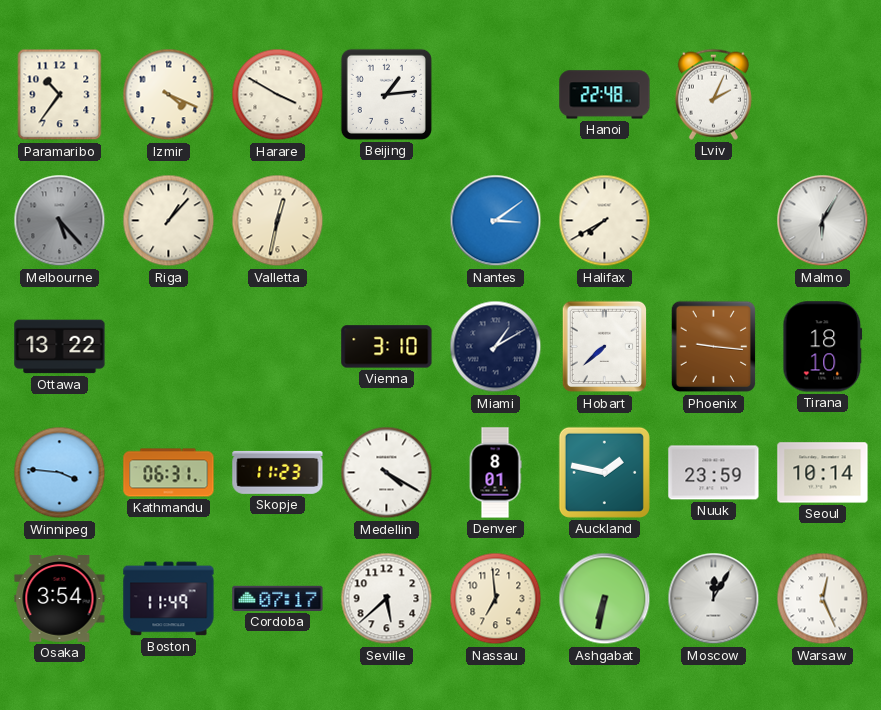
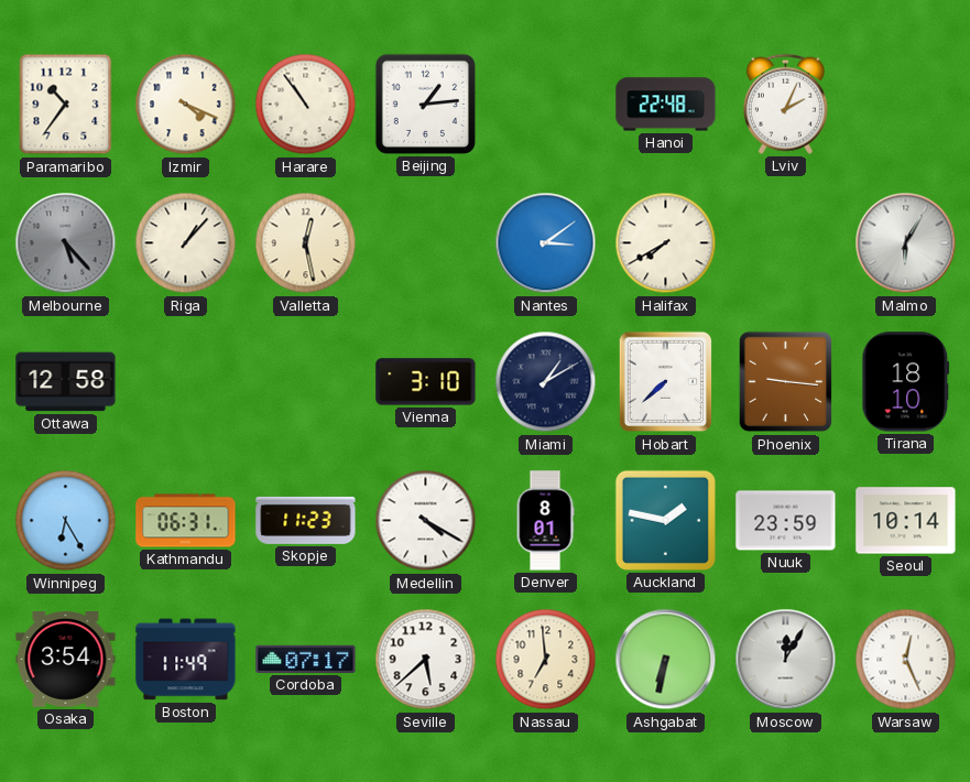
Harare: 3:50 -> 10:54
Valletta: 12:32 -> 12:28
Ottawa: 13:22 -> 12:58
Winnipeg: 3:46 -> 6:25
